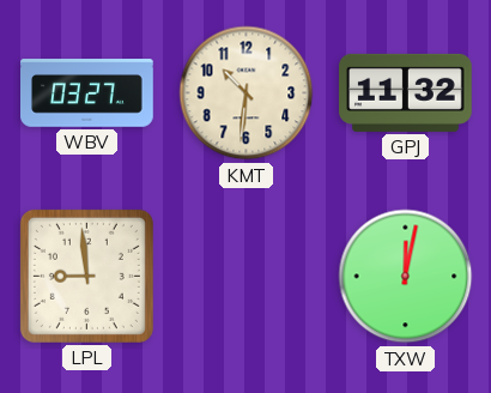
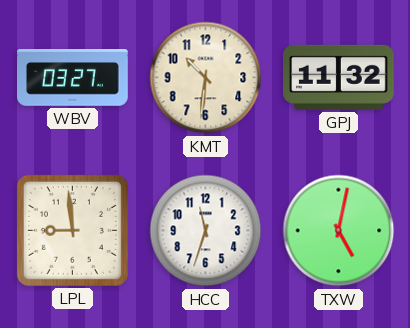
HCC: none -> 11:33
TXW: 12:02 -> 5:02
